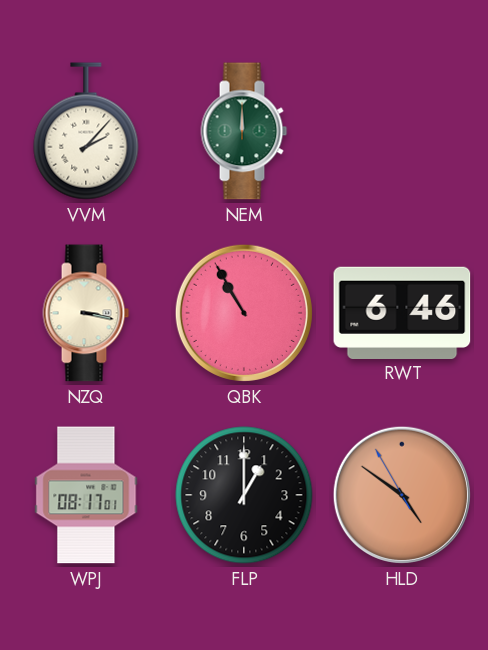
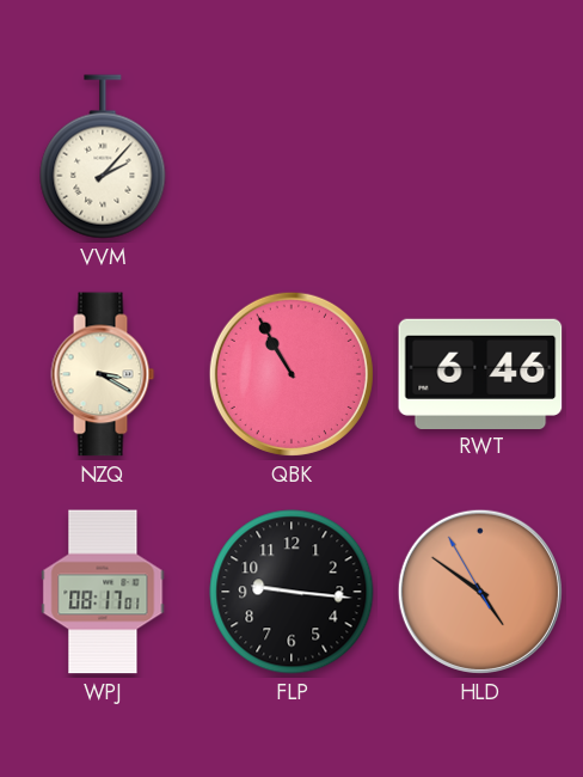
NEM: 12:00 -> none
NZQ: 3:17 -> 3:20
FLP: 1:00 -> 9:16
